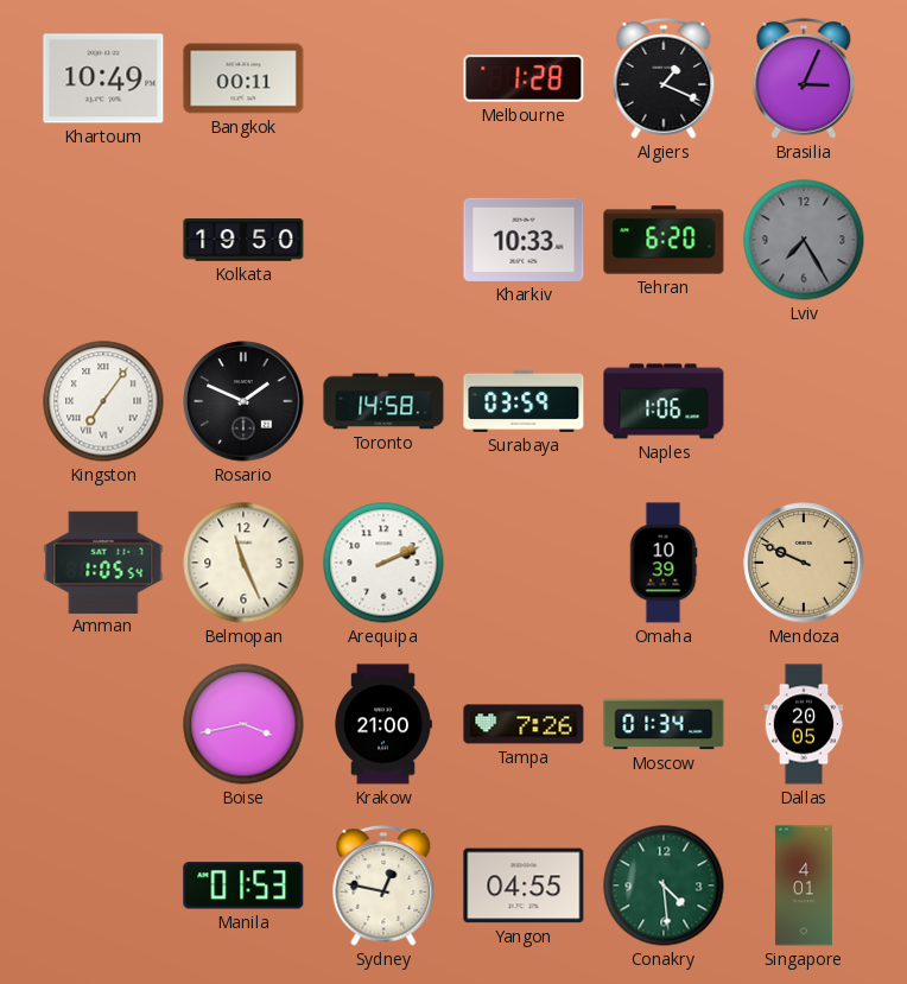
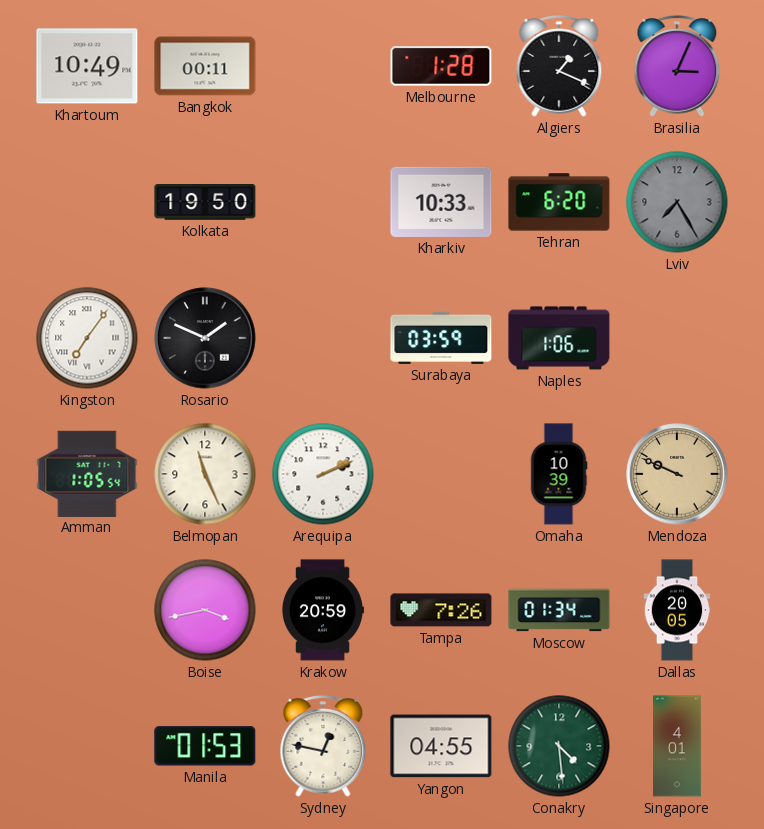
Toronto: 14:58 -> none
Krakow: 21:00 -> 20:59
